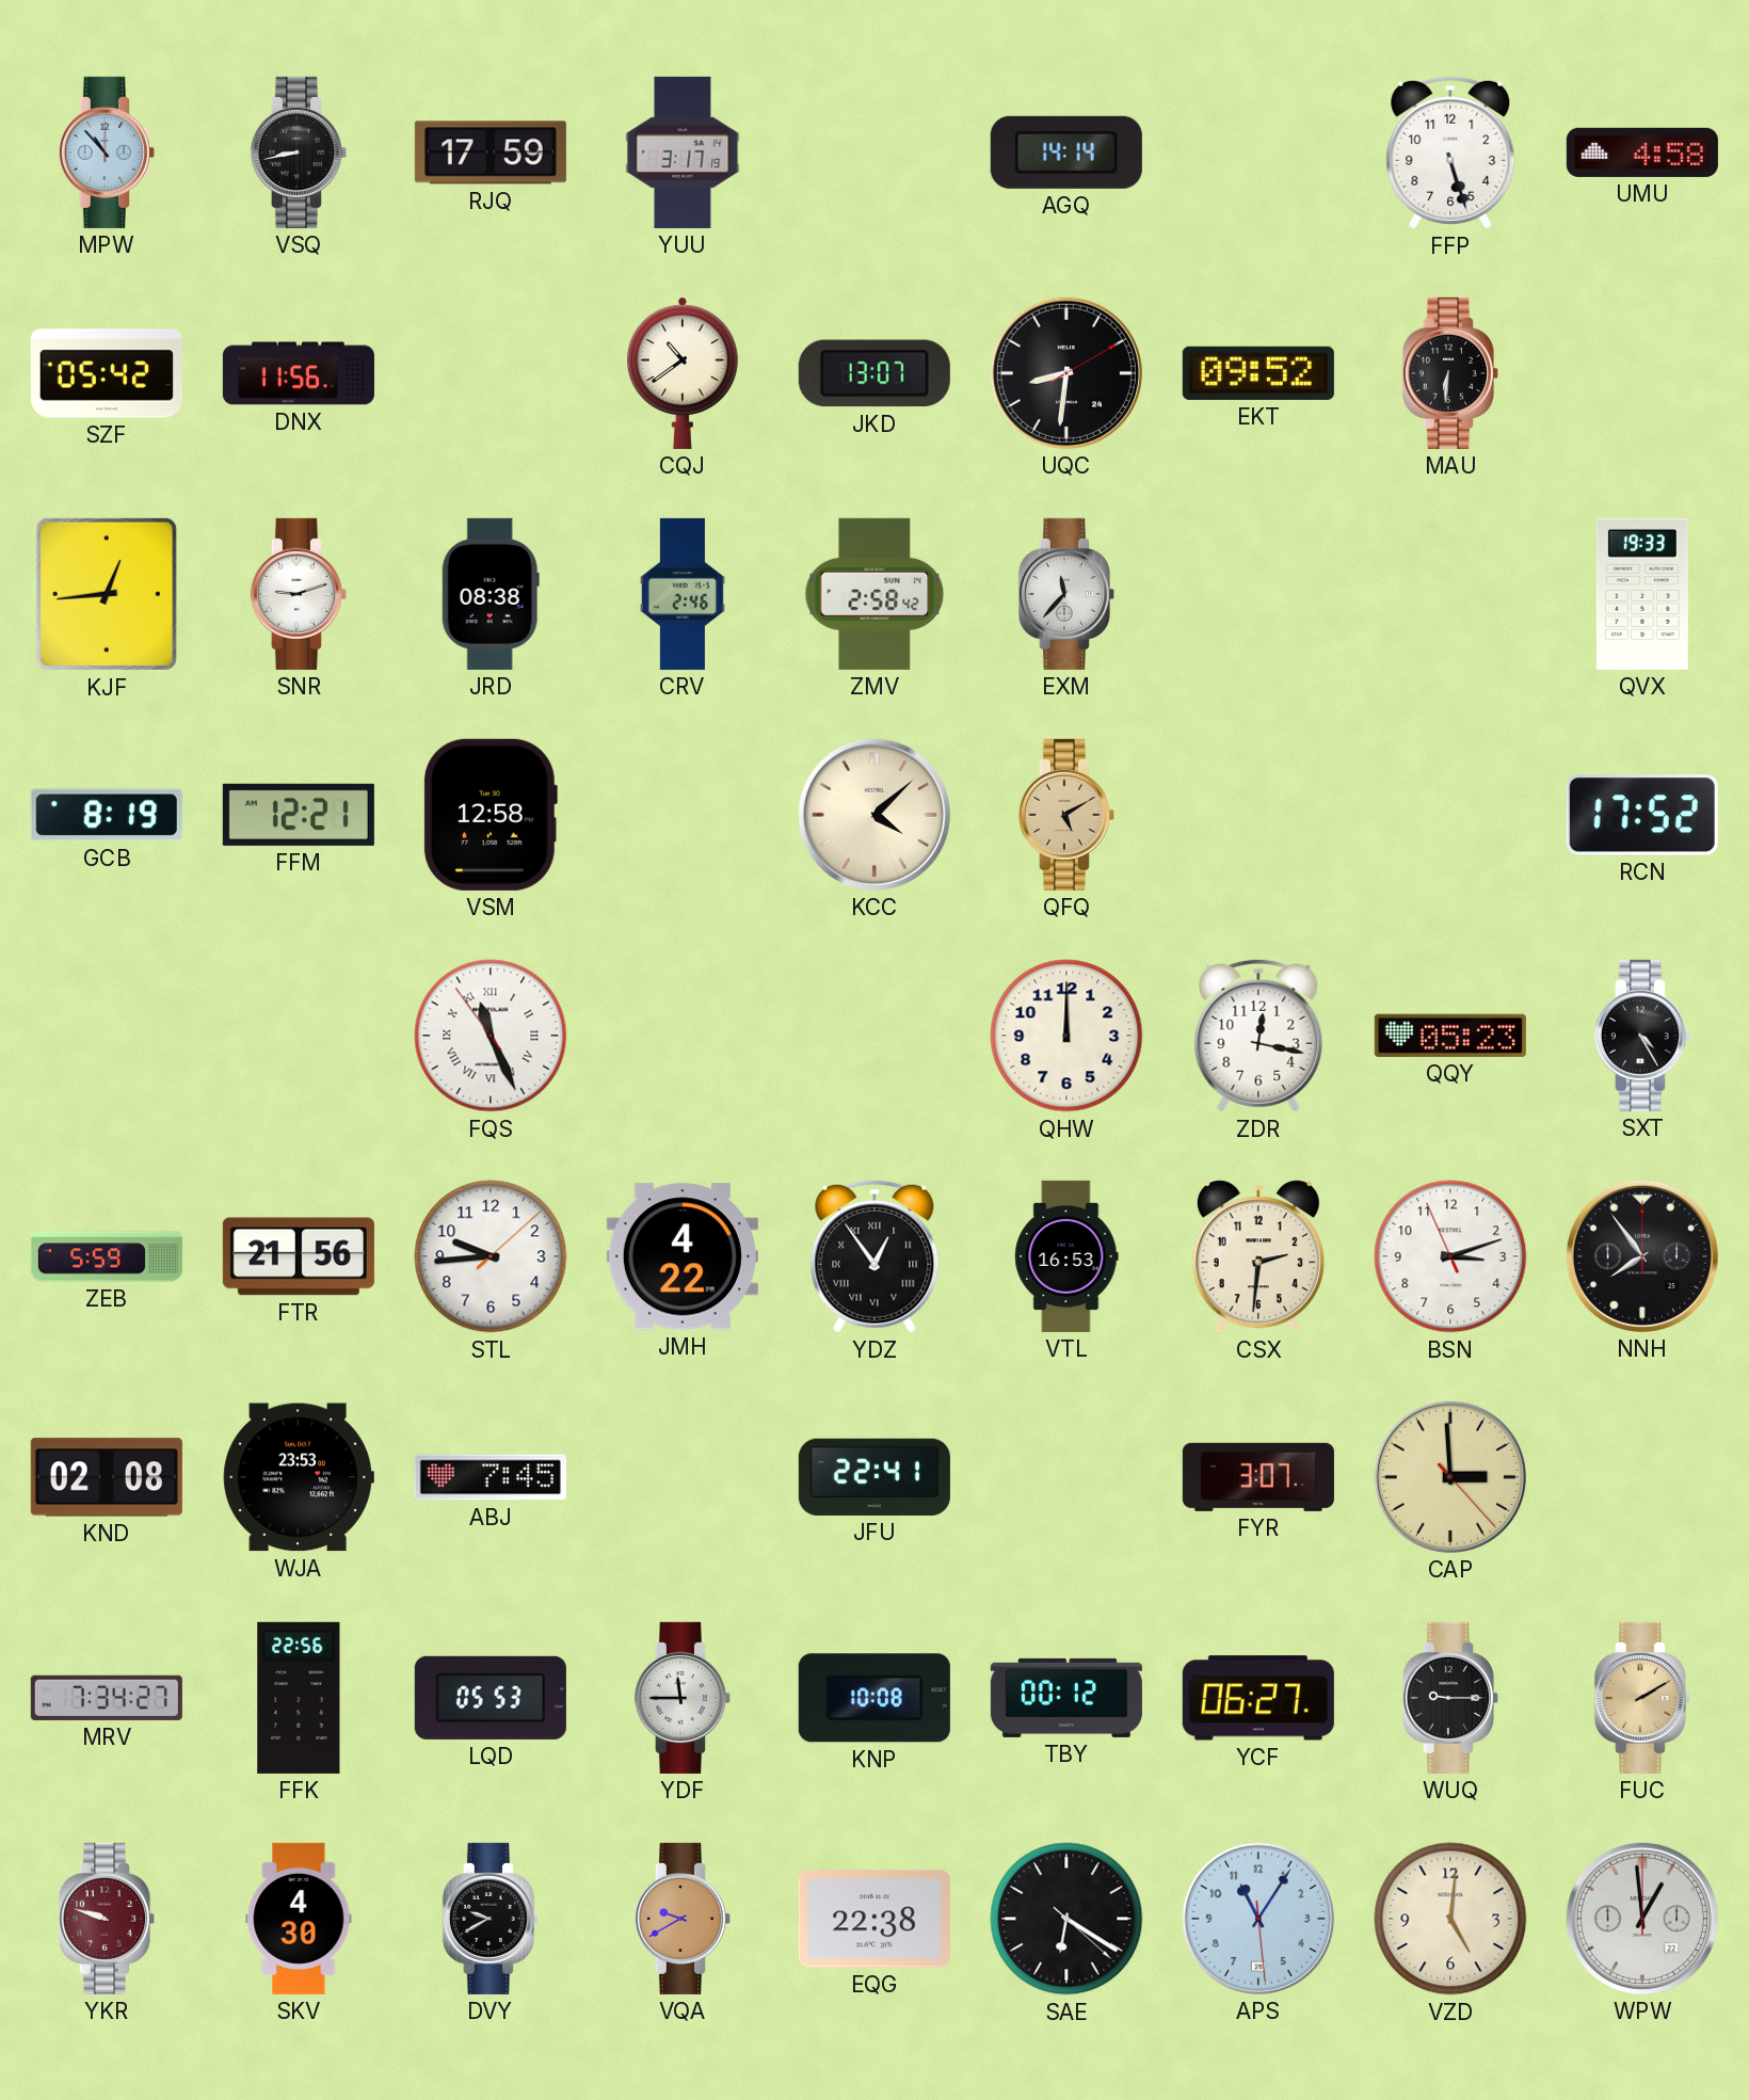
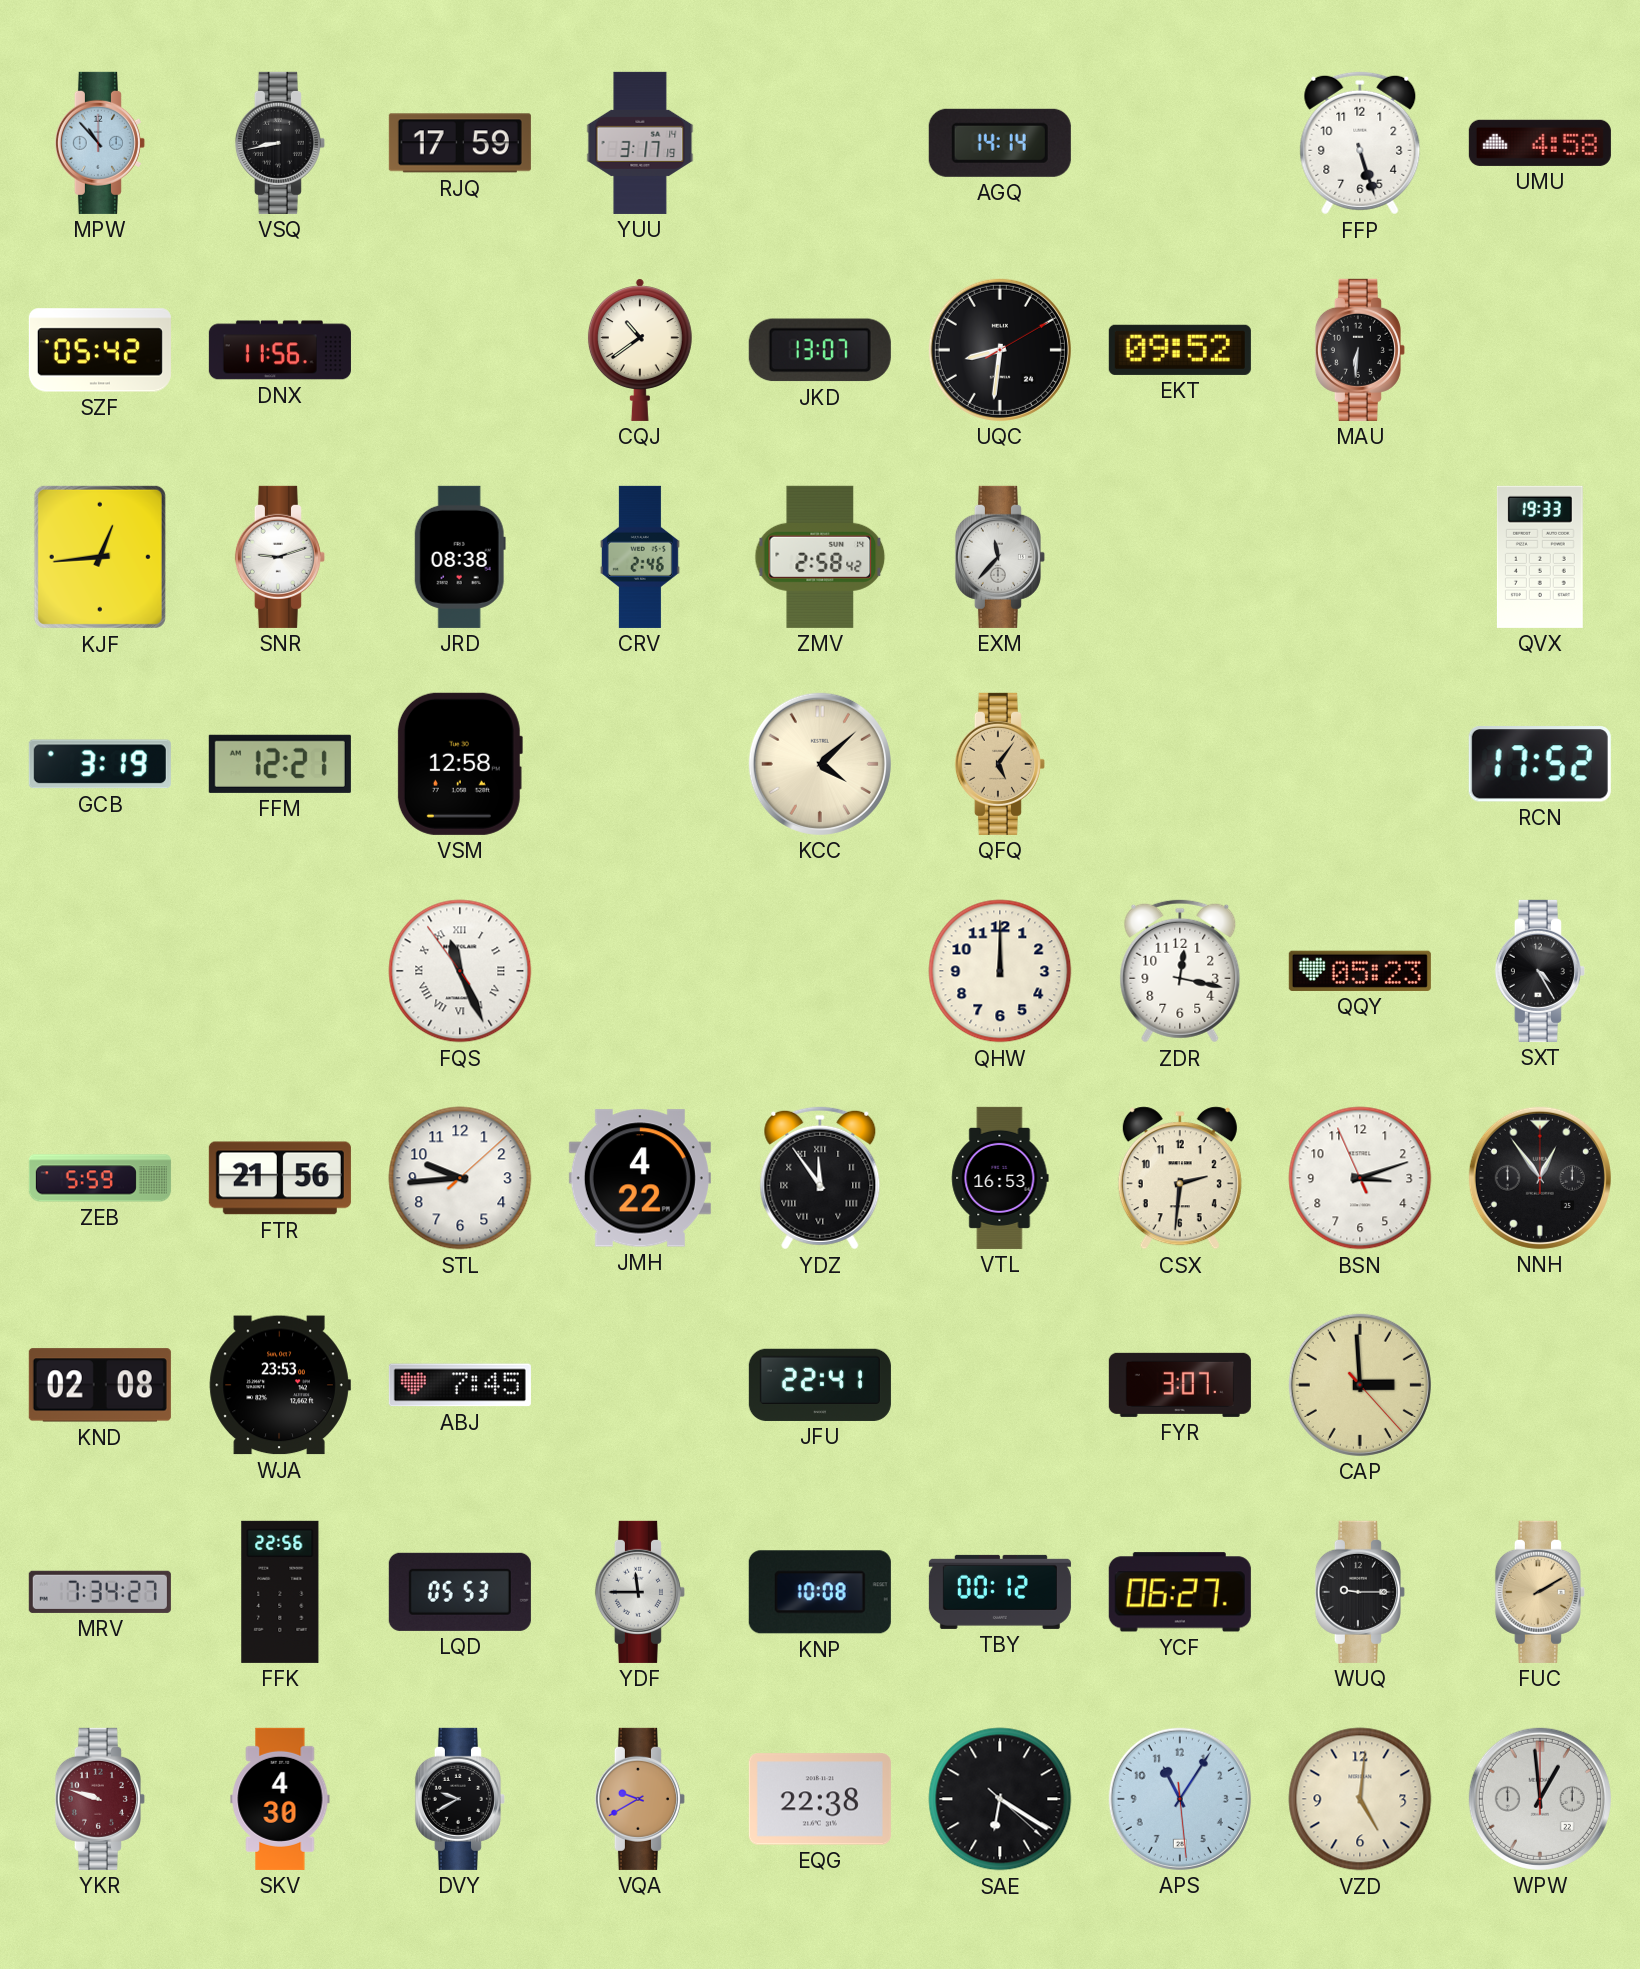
GCB: 8:19 -> 3:19
QFQ: 5:10 -> 5:06
YDZ: 12:54 -> 11:54
NNH: 7:54 -> 12:54
